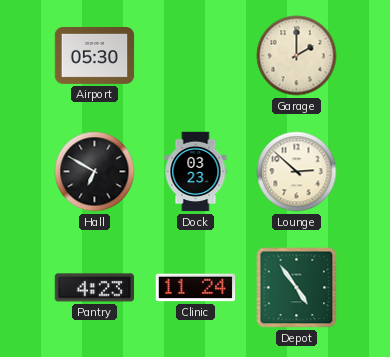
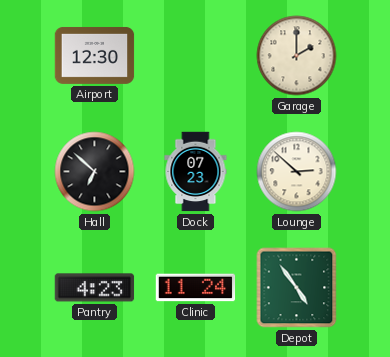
Airport: 05:30 -> 12:30
Hall: 6:50 -> 6:52
Dock: 03:23 -> 07:23
